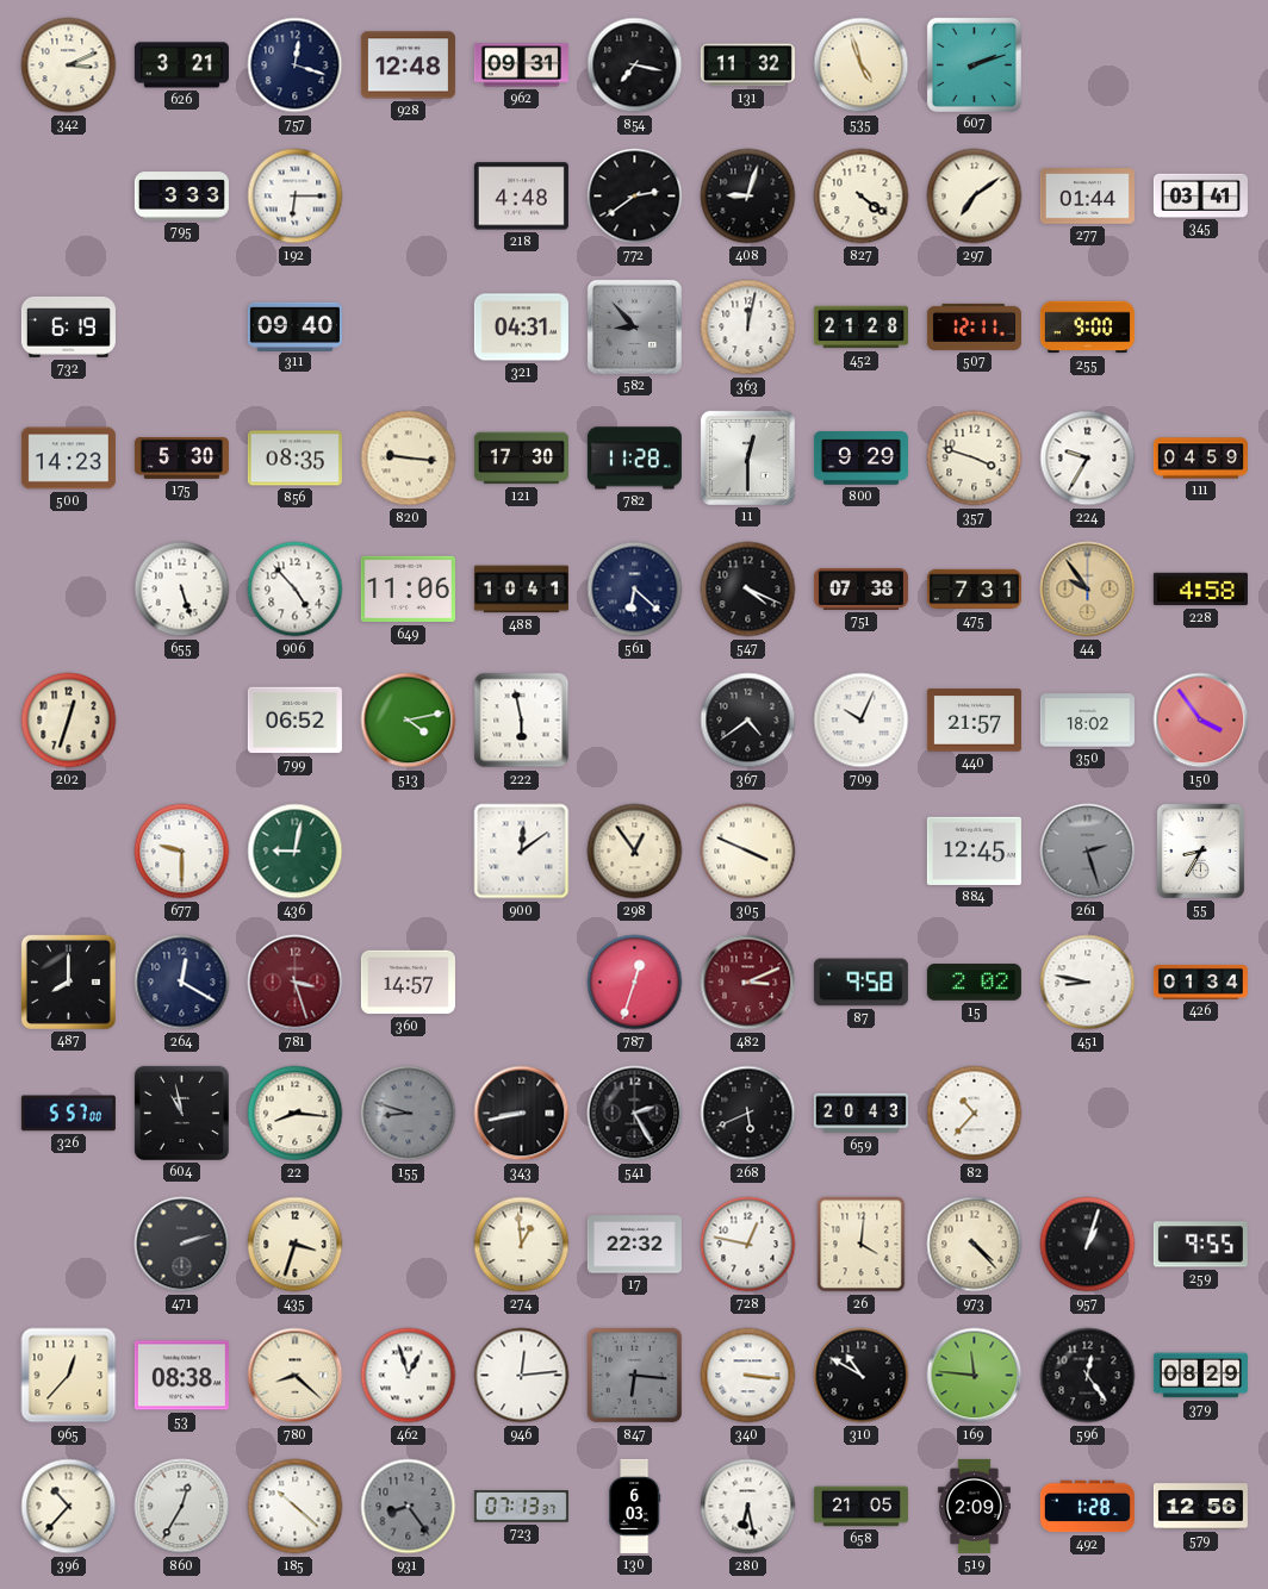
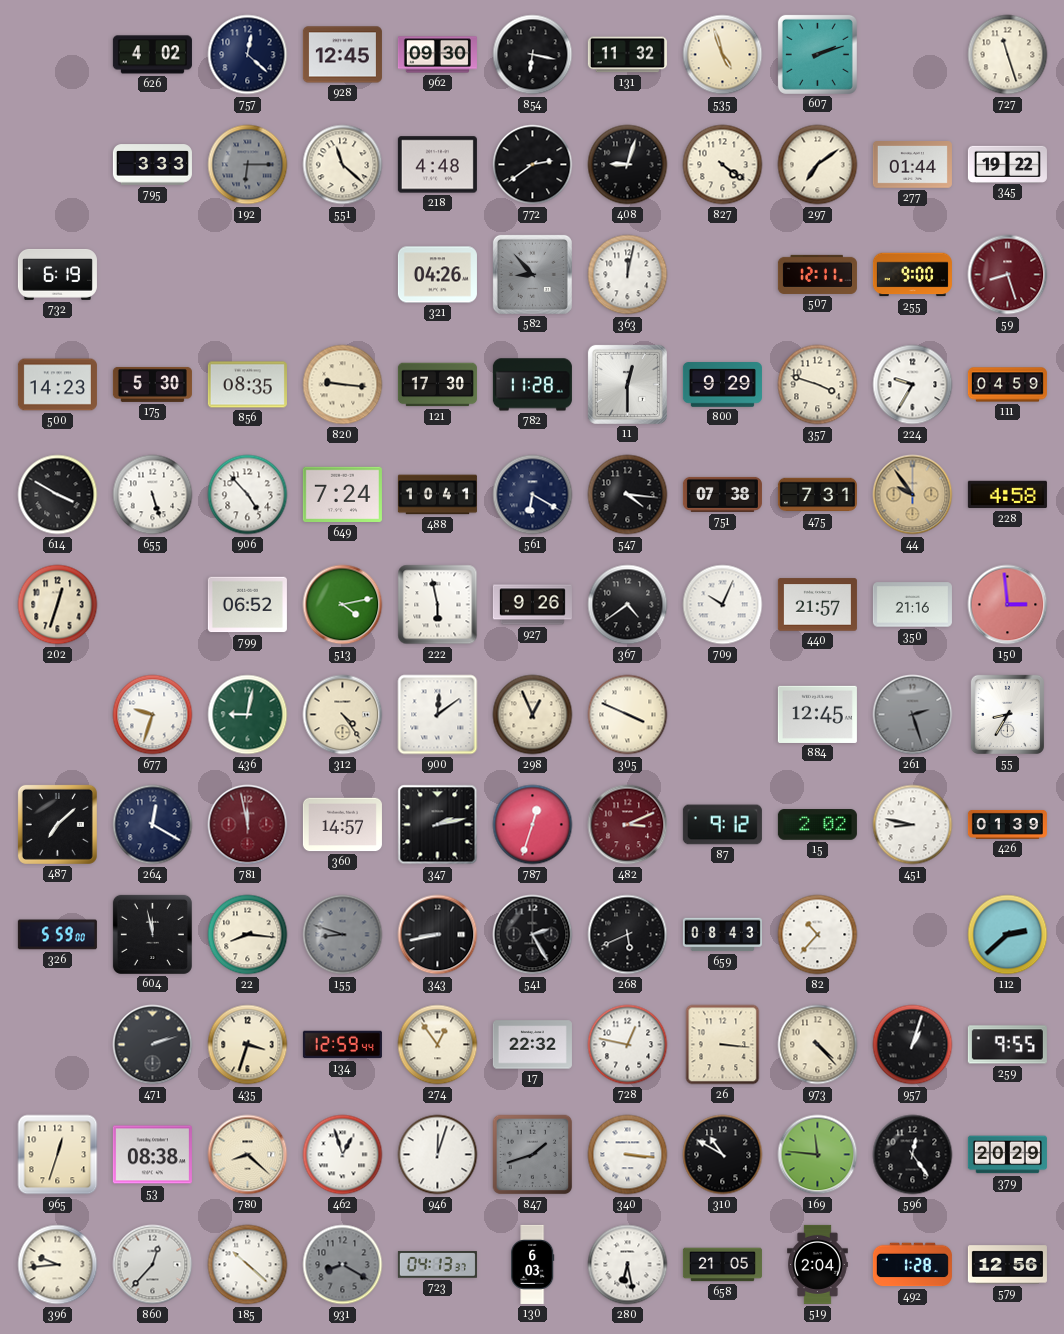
342: 3:11 -> none
626: 3:21 -> 4:02
757: 12:18 -> 12:22
928: 12:48 -> 12:45
962: 09:31 -> 09:30
854: 7:17 -> 6:17
727: none -> 11:27
192 dial: white -> grey
551: none -> 11:22
345: 03:41 -> 19:22
311: 09:40 -> none
321: 04:31 -> 04:26
452: 21:28 -> none
59: none -> 8:27
614: none -> 3:50
649: 11:06 -> 7:24
561: 6:22 -> 6:20
547: 4:19 -> 4:16
927: none -> 9:26
350: 18:02 -> 21:16
150: 3:54 -> 2:59
677: 9:30 -> 9:33
312: none -> 4:24
298: 12:54 -> 12:56
487: 8:00 -> 7:08
781: 3:27 -> 11:58
347: none -> 2:13
87: 9:58 -> 9:12
426: 01:34 -> 01:39
326: 5:57 -> 5:59
604: 10:58 -> 11:58
659: 20:43 -> 08:43
112: none -> 2:38
134: none -> 12:59
274: 12:59 -> 12:54
26: 4:01 -> 3:16
965: 12:37 -> 12:33
946: 12:14 -> 12:03
847: 6:16 -> 1:42
379: 08:29 -> 20:29
396: 10:37 -> 9:44
860: 12:35 -> 12:37
931: 8:24 -> 8:20
723: 07:13 -> 04:13
519: 2:09 -> 2:04
